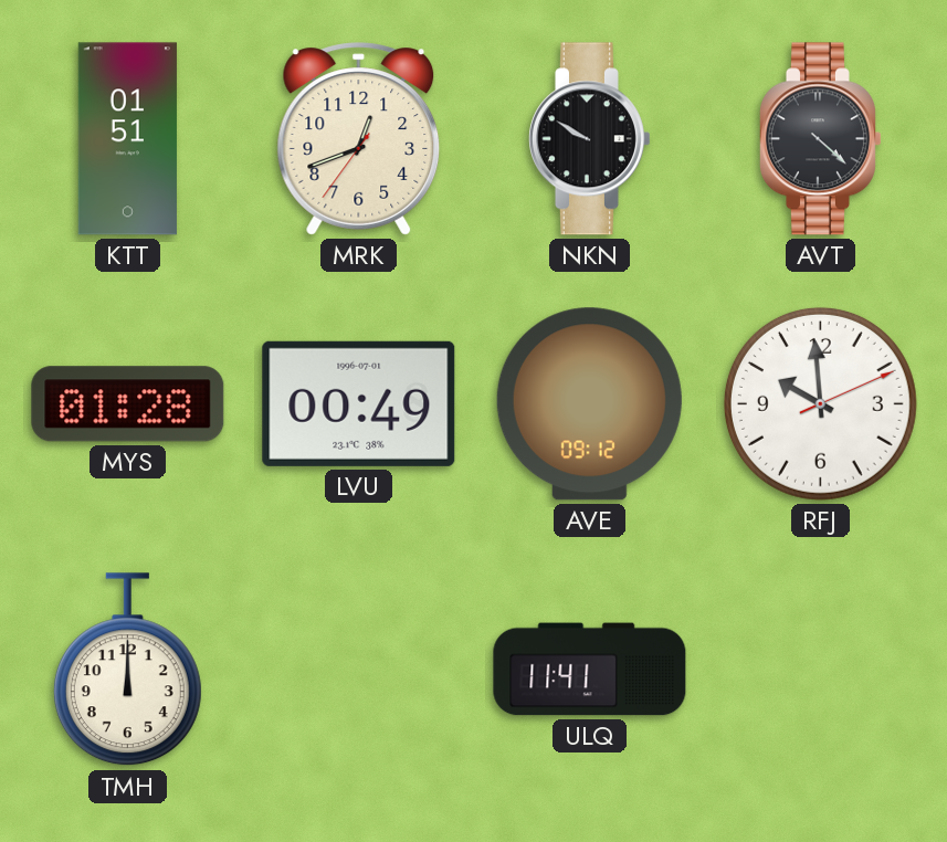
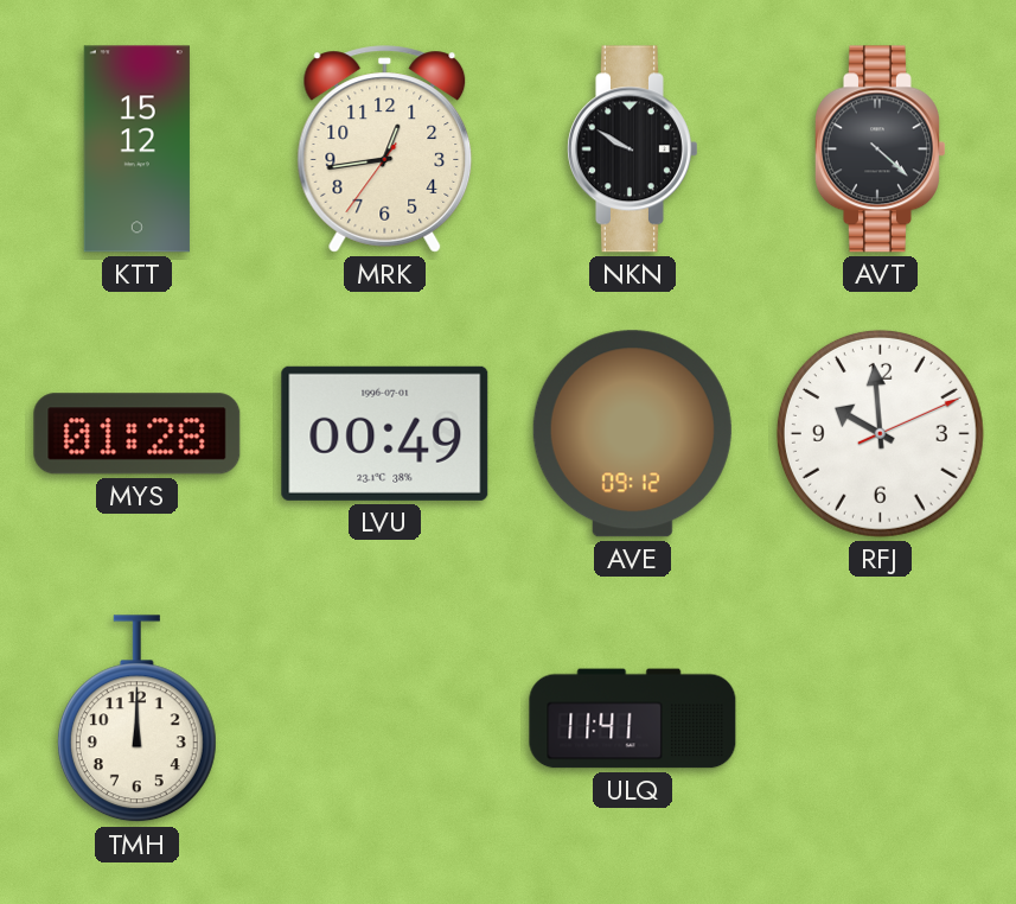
KTT: 01:51 -> 15:12
MRK: 12:41 -> 12:43
